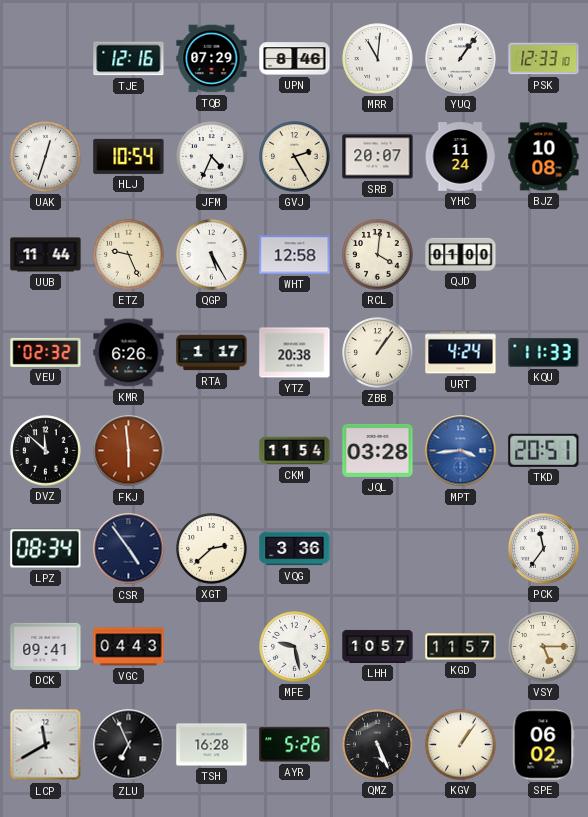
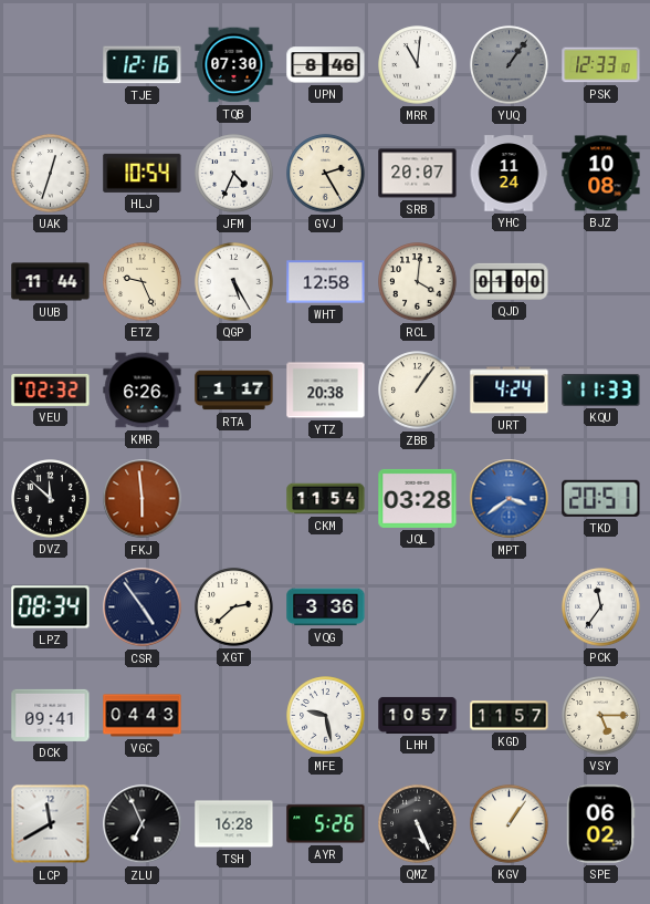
TQB: 07:29 -> 07:30
YUQ dial: white -> grey
MPT: 3:44 -> 3:39
